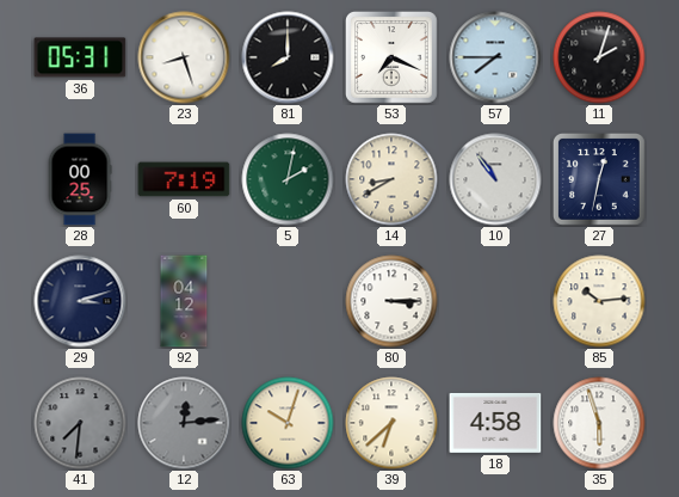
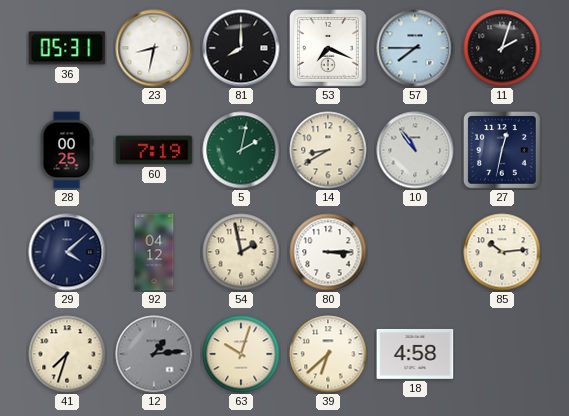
23: 8:27 -> 8:32
29: 3:12 -> 4:08
54: none -> 1:58
41: 7:31 -> 7:33
41 dial: grey -> cream
12: 12:14 -> 1:14
35: 5:57 -> none
